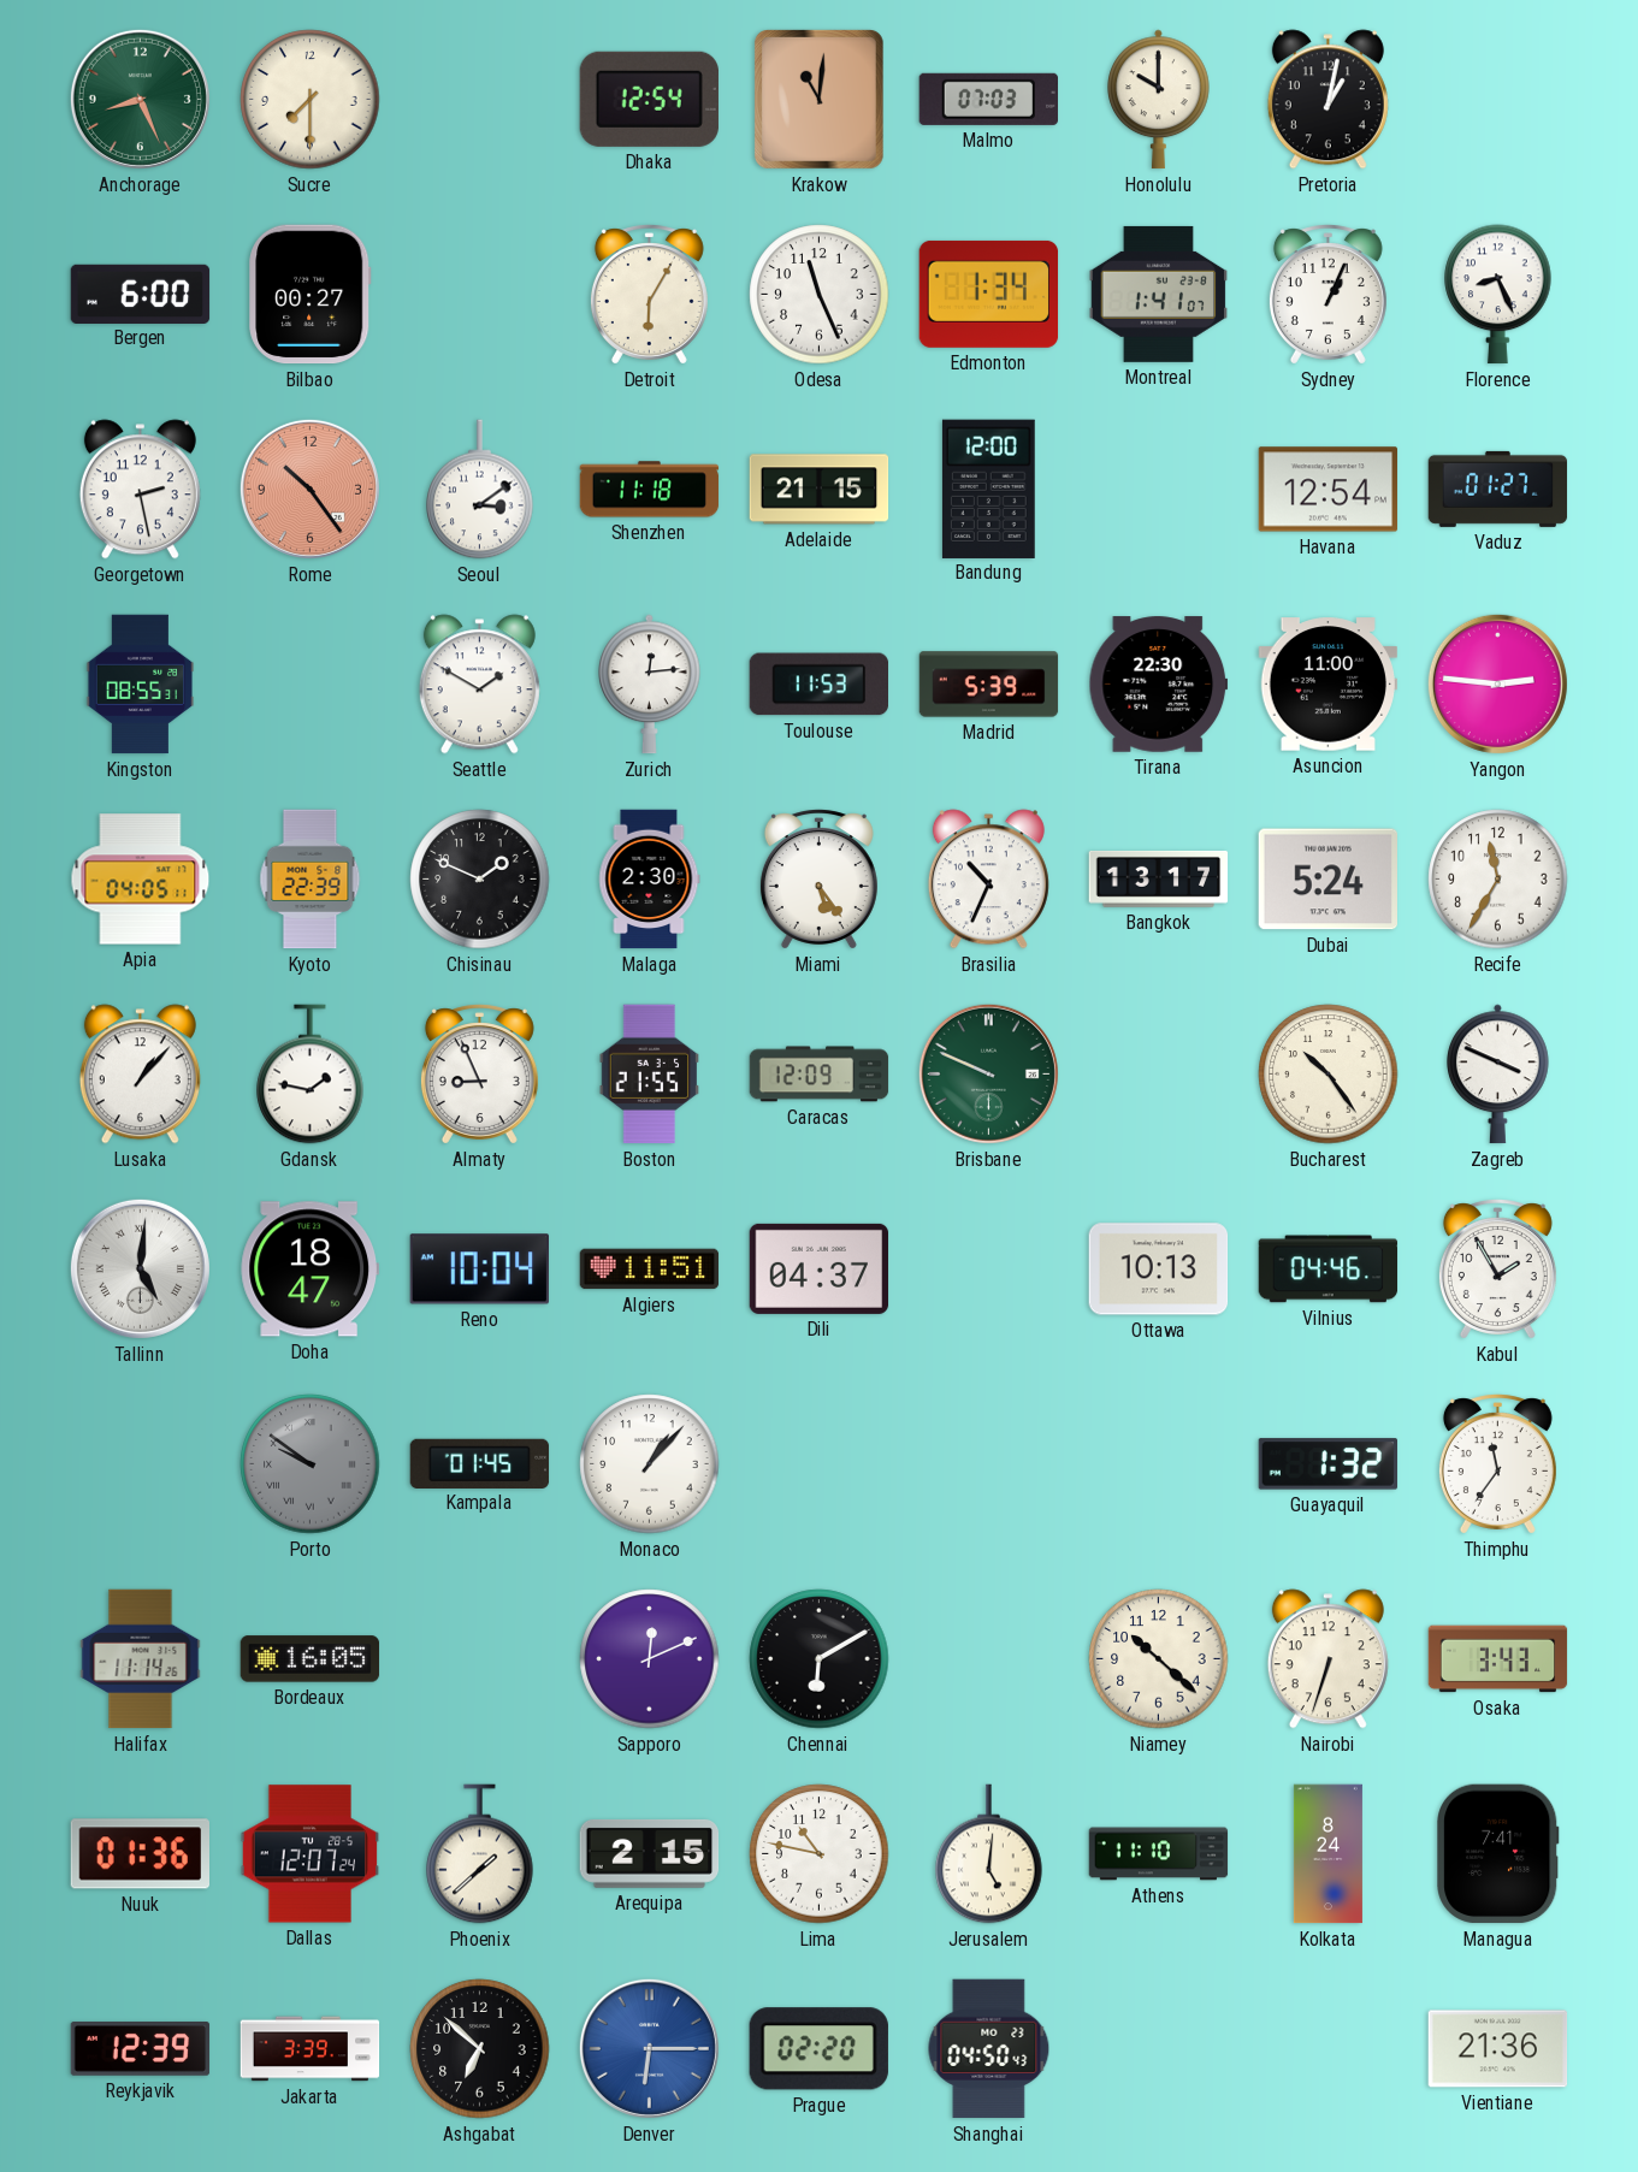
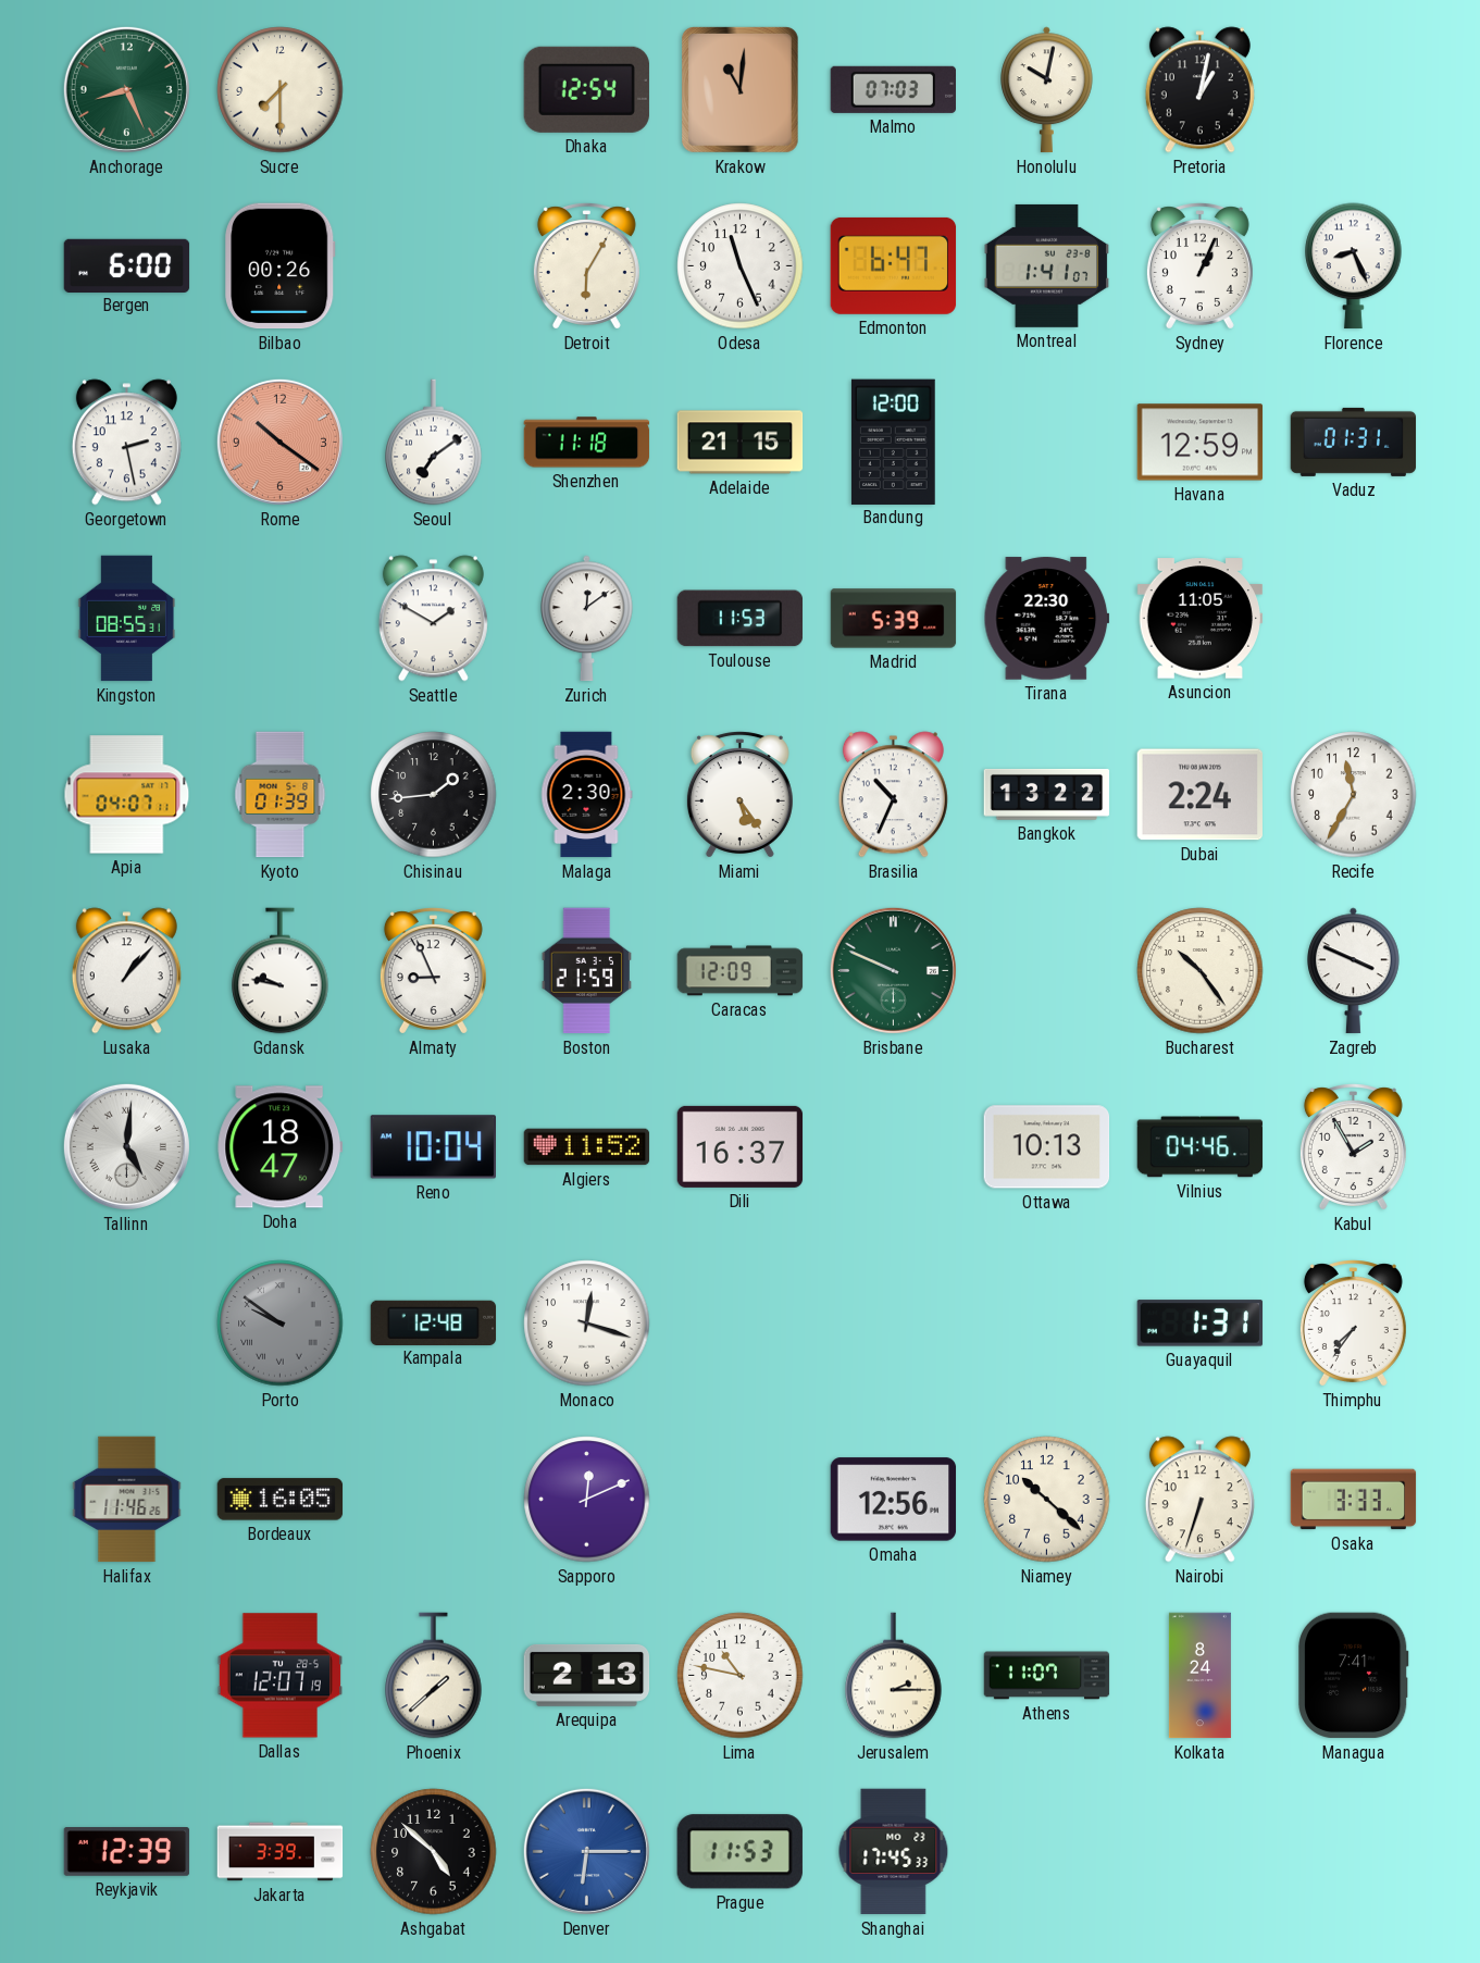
Honolulu: 10:00 -> 10:02
Bilbao: 00:27 -> 00:26
Edmonton: 1:34 -> 6:47
Rome: 10:24 -> 10:21
Seoul: 3:09 -> 7:09
Havana: 12:54 -> 12:59
Vaduz: 01:27 -> 01:31
Zurich: 12:14 -> 12:09
Asuncion: 11:00 -> 11:05
Yangon: 2:46 -> none
Apia: 04:05 -> 04:07
Kyoto: 22:39 -> 01:39
Chisinau: 1:49 -> 1:44
Bangkok: 13:17 -> 13:22
Dubai: 5:24 -> 2:24
Gdansk: 1:47 -> 9:47
Boston: 21:55 -> 21:59
Algiers: 11:51 -> 11:52
Dili: 04:37 -> 16:37
Kampala: 01:45 -> 12:48
Monaco: 1:07 -> 12:18
Guayaquil: 1:32 -> 1:31
Thimphu: 11:36 -> 7:36
Halifax: 11:14 -> 11:46
Chennai: 6:10 -> none
Omaha: none -> 12:56
Osaka: 3:43 -> 3:33
Nuuk: 01:36 -> none
Dallas: 12:07:24 -> 12:07:19
Arequipa: 2:15 -> 2:13
Jerusalem: 5:01 -> 2:15
Athens: 11:10 -> 11:07
Ashgabat: 6:52 -> 4:52
Prague: 02:20 -> 11:53
Shanghai: 04:50 -> 17:45
Vientiane: 21:36 -> none
